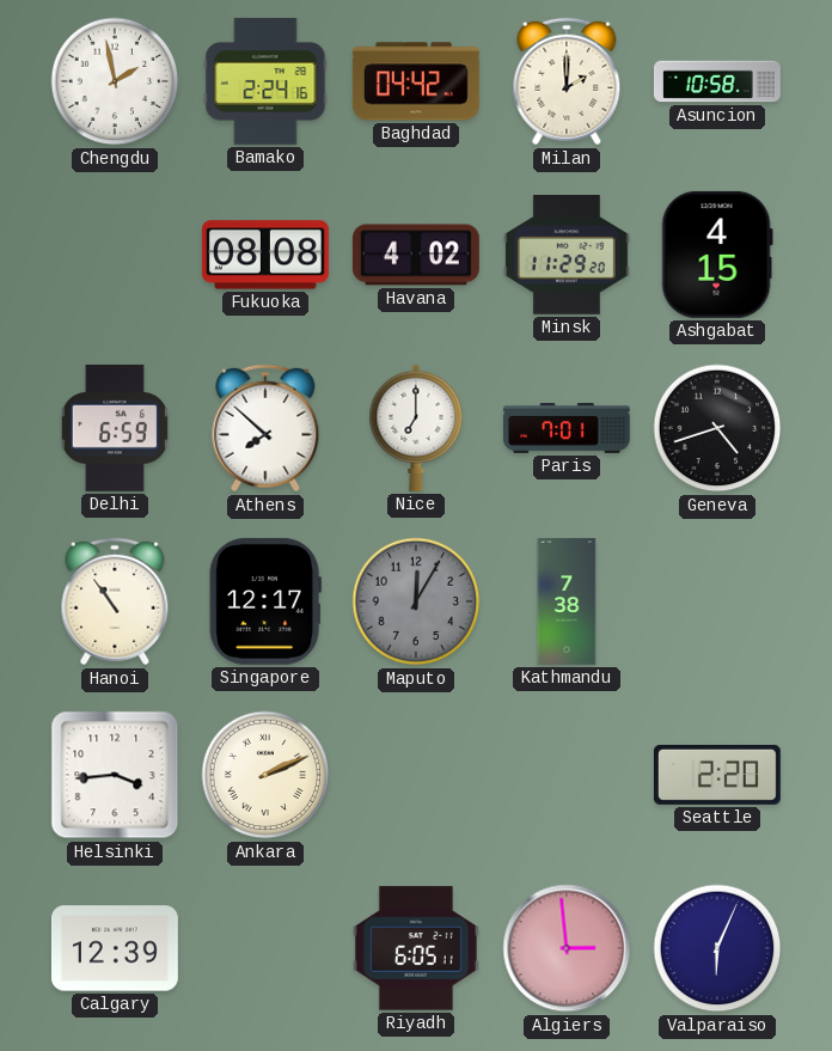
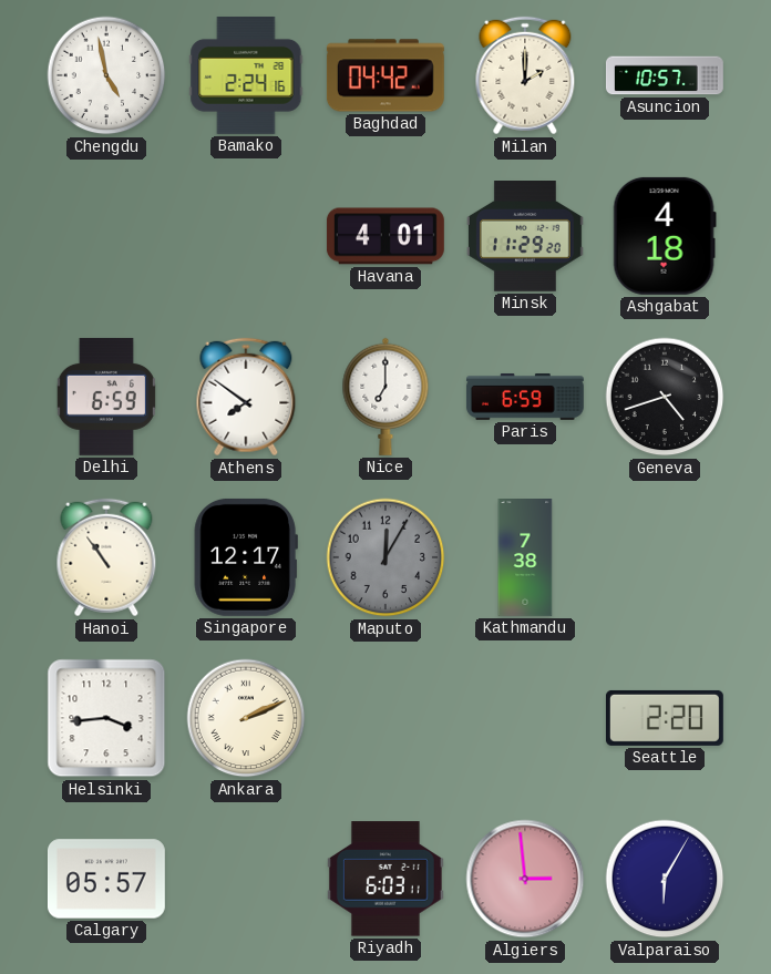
Chengdu: 1:58 -> 4:58
Asuncion: 10:58 -> 10:57
Fukuoka: 08:08 -> none
Havana: 4:02 -> 4:01
Ashgabat: 4:15 -> 4:18
Athens: 7:52 -> 7:51
Paris: 7:01 -> 6:59
Calgary: 12:39 -> 05:57
Riyadh: 6:05 -> 6:03
Valparaiso: 6:04 -> 6:05
